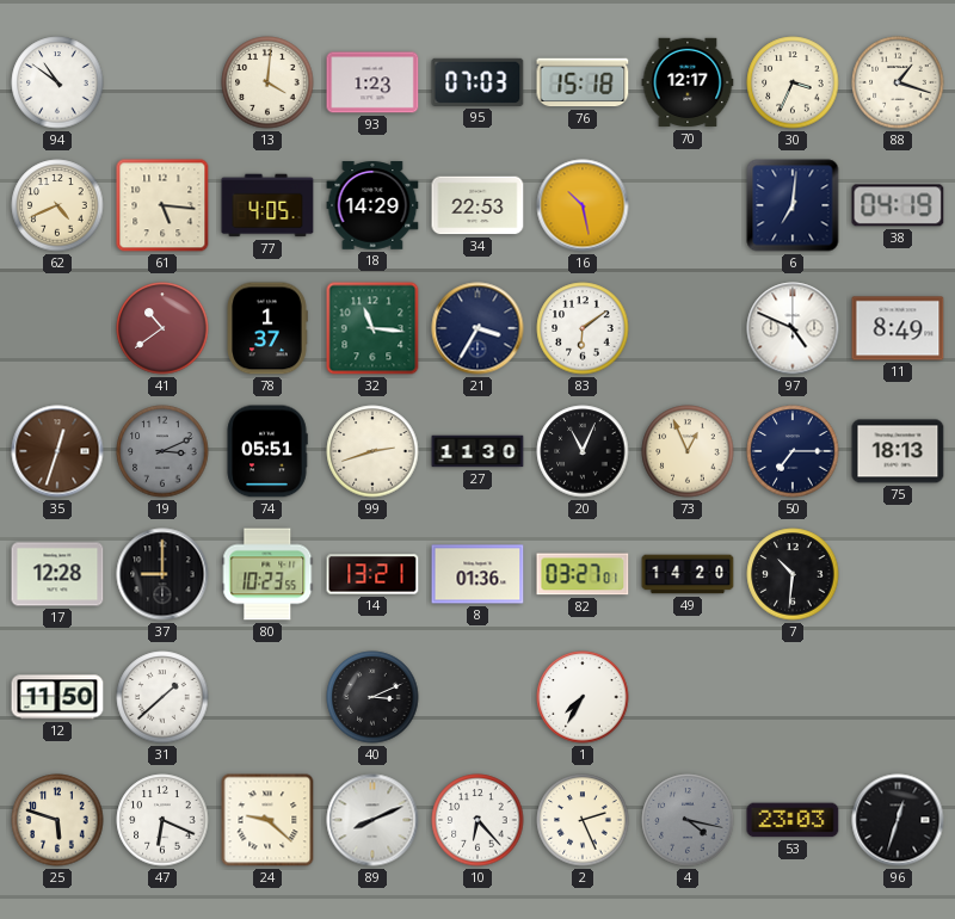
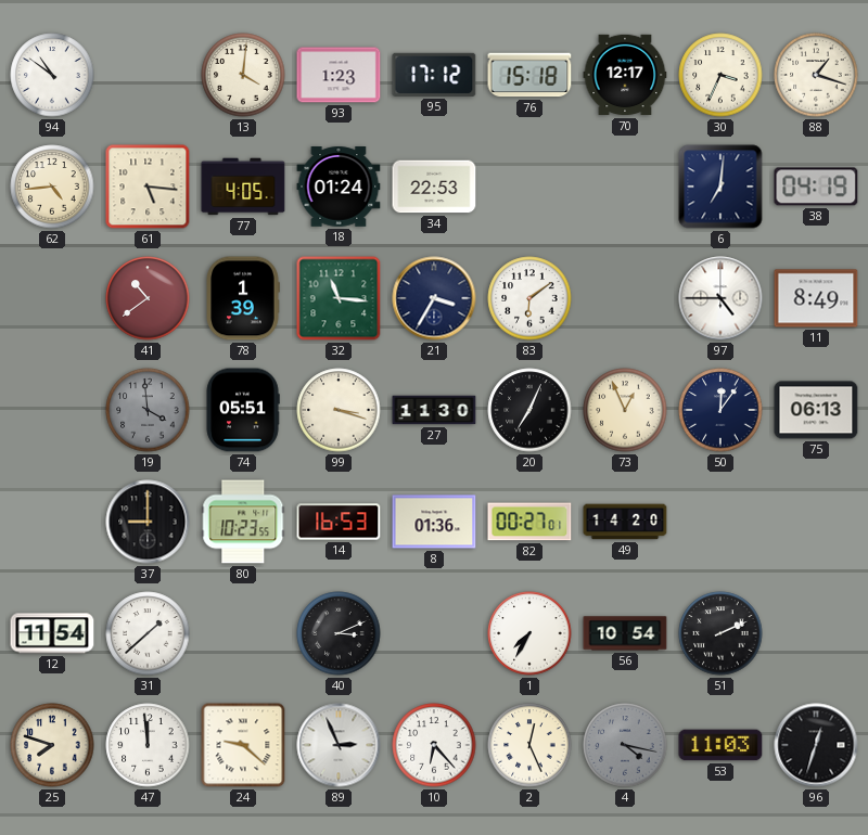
95: 07:03 -> 17:12
62: 4:41 -> 4:44
18: 14:29 -> 01:24
16: 10:28 -> none
78: 1:37 -> 1:39
97: 4:49 -> 4:45
35: 12:33 -> none
19: 3:11 -> 3:59
99: 2:42 -> 3:18
20: 11:04 -> 7:04
50: 7:15 -> 12:06
75: 18:13 -> 06:13
17: 12:28 -> none
14: 13:21 -> 16:53
82: 03:27 -> 00:27
7: 10:31 -> none
12: 11:50 -> 11:54
56: none -> 10:54
51: none -> 2:11
25: 5:48 -> 7:48
47: 6:19 -> 11:59
89: 8:11 -> 2:56
2: 2:26 -> 12:26
53: 23:03 -> 11:03
